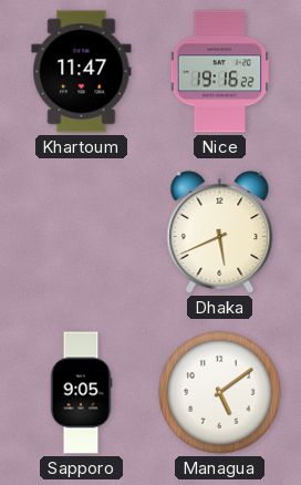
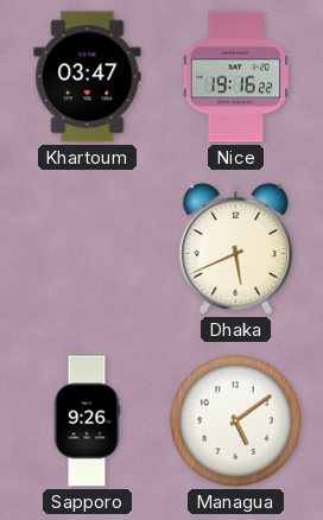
Khartoum: 11:47 -> 03:47
Sapporo: 9:05 -> 9:26
